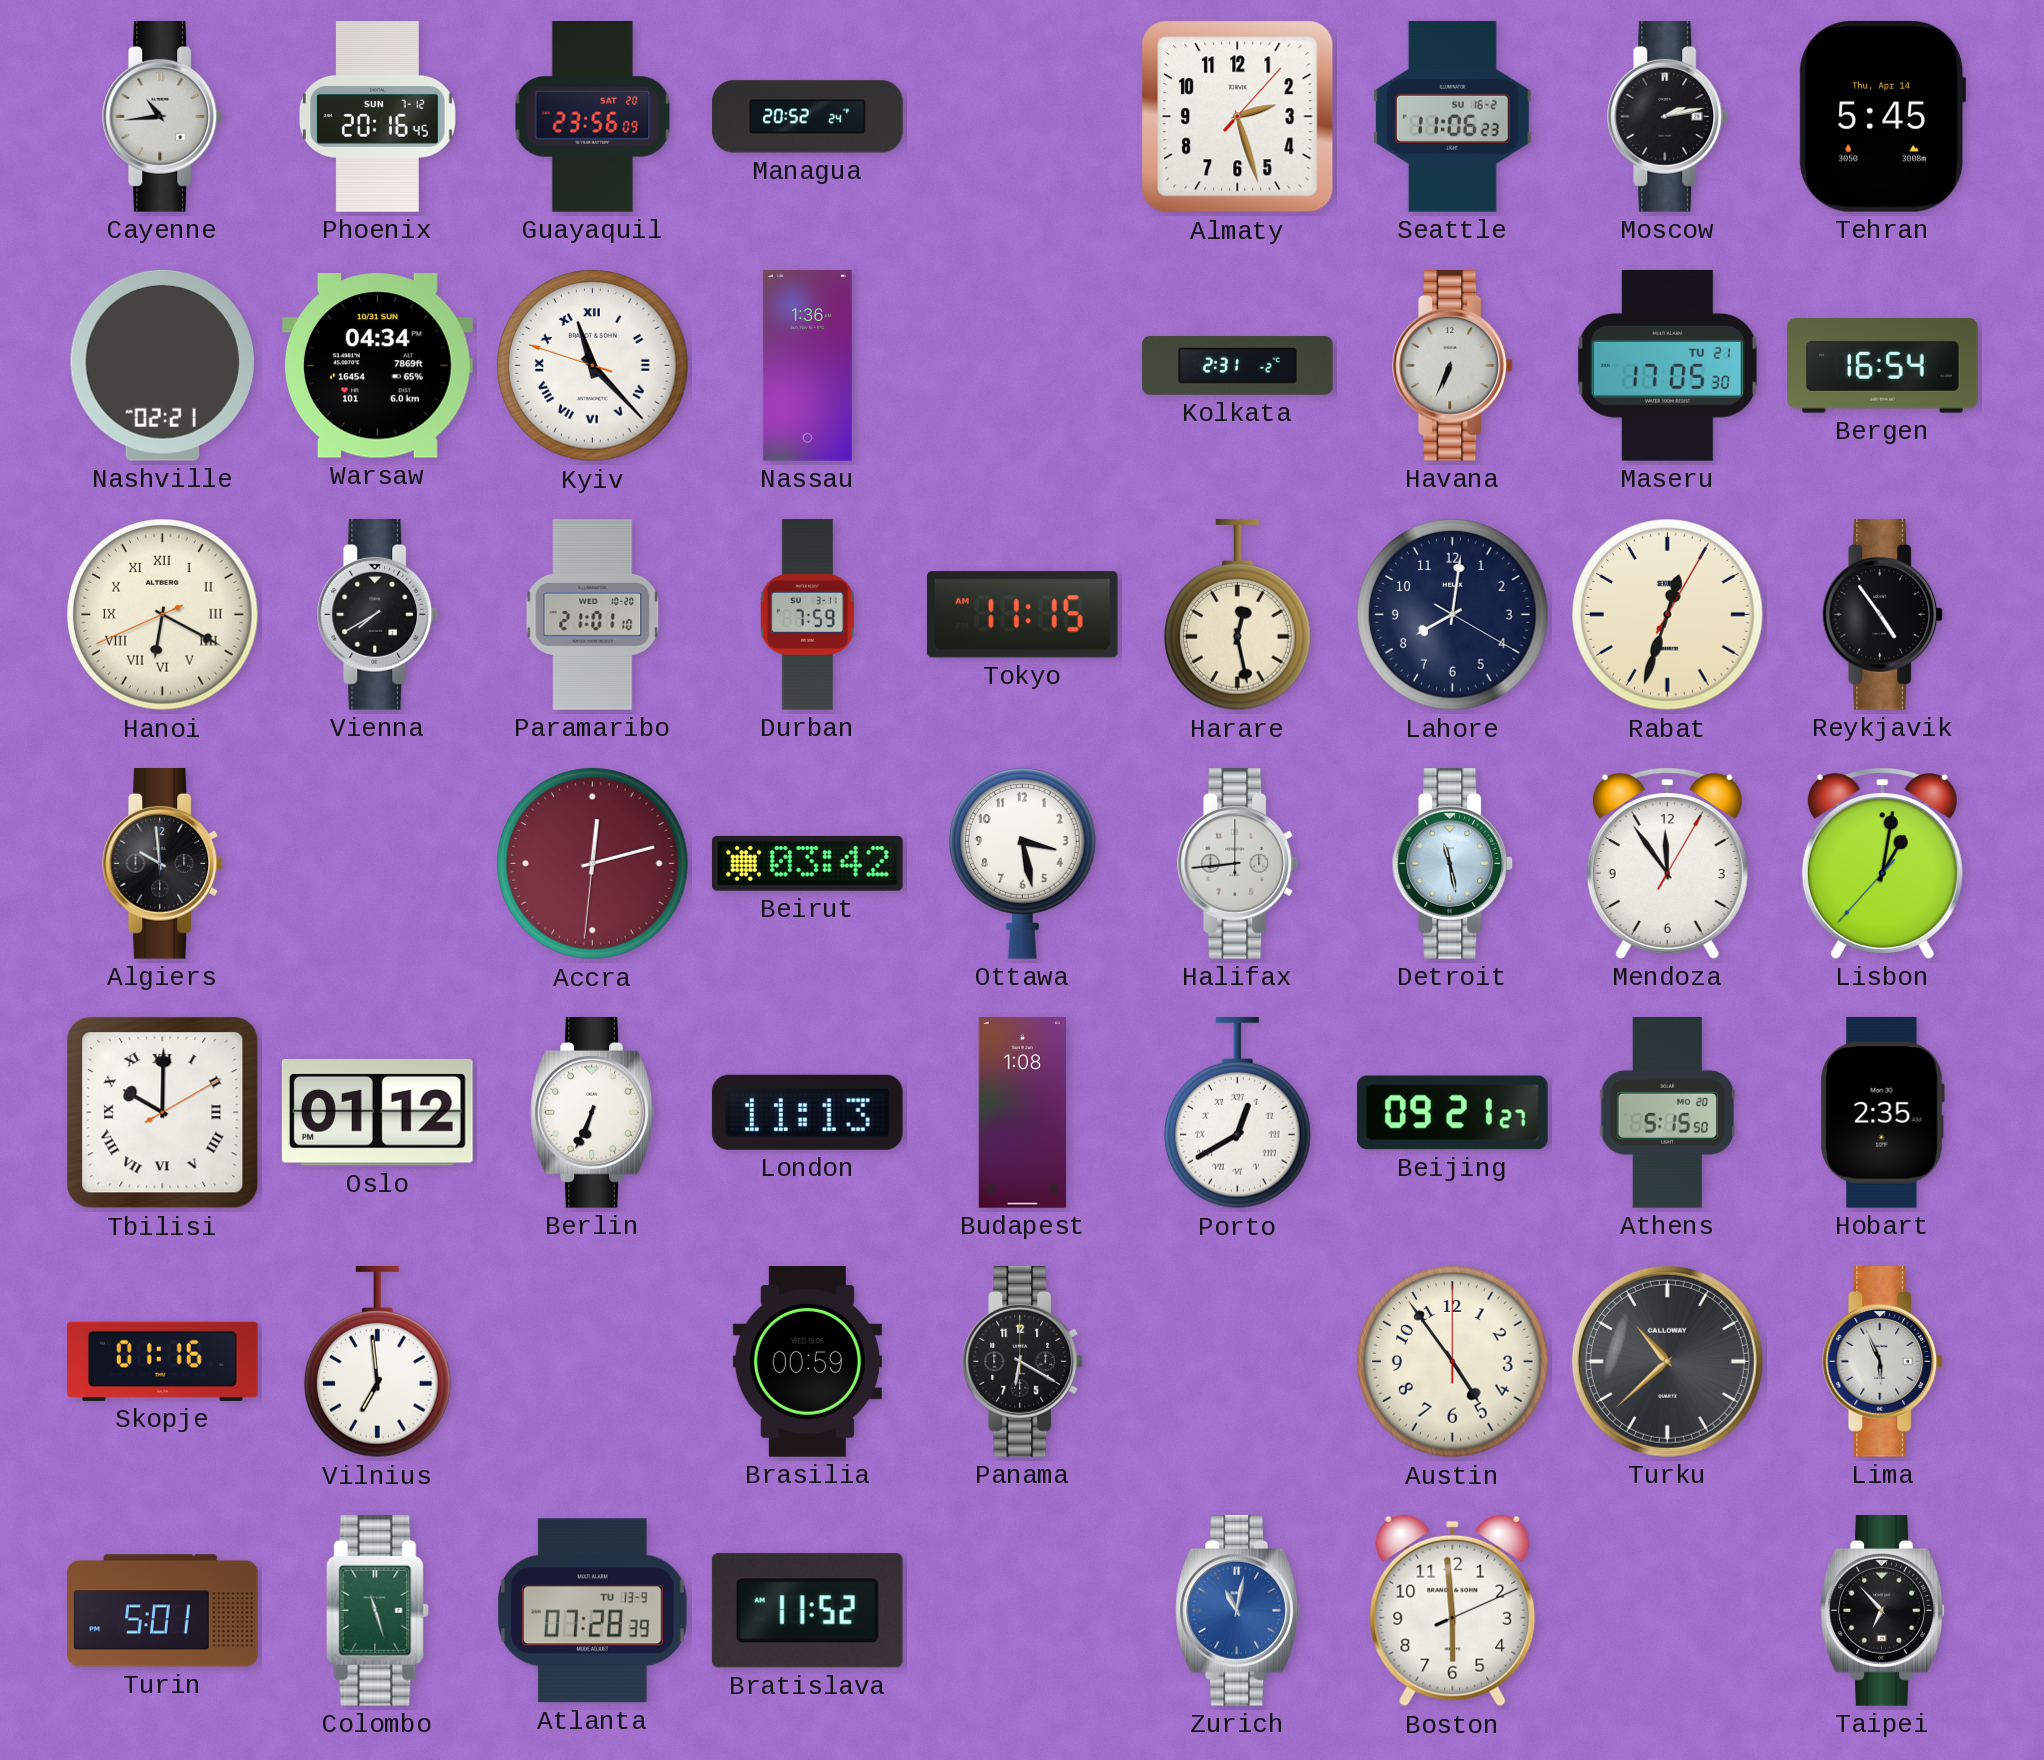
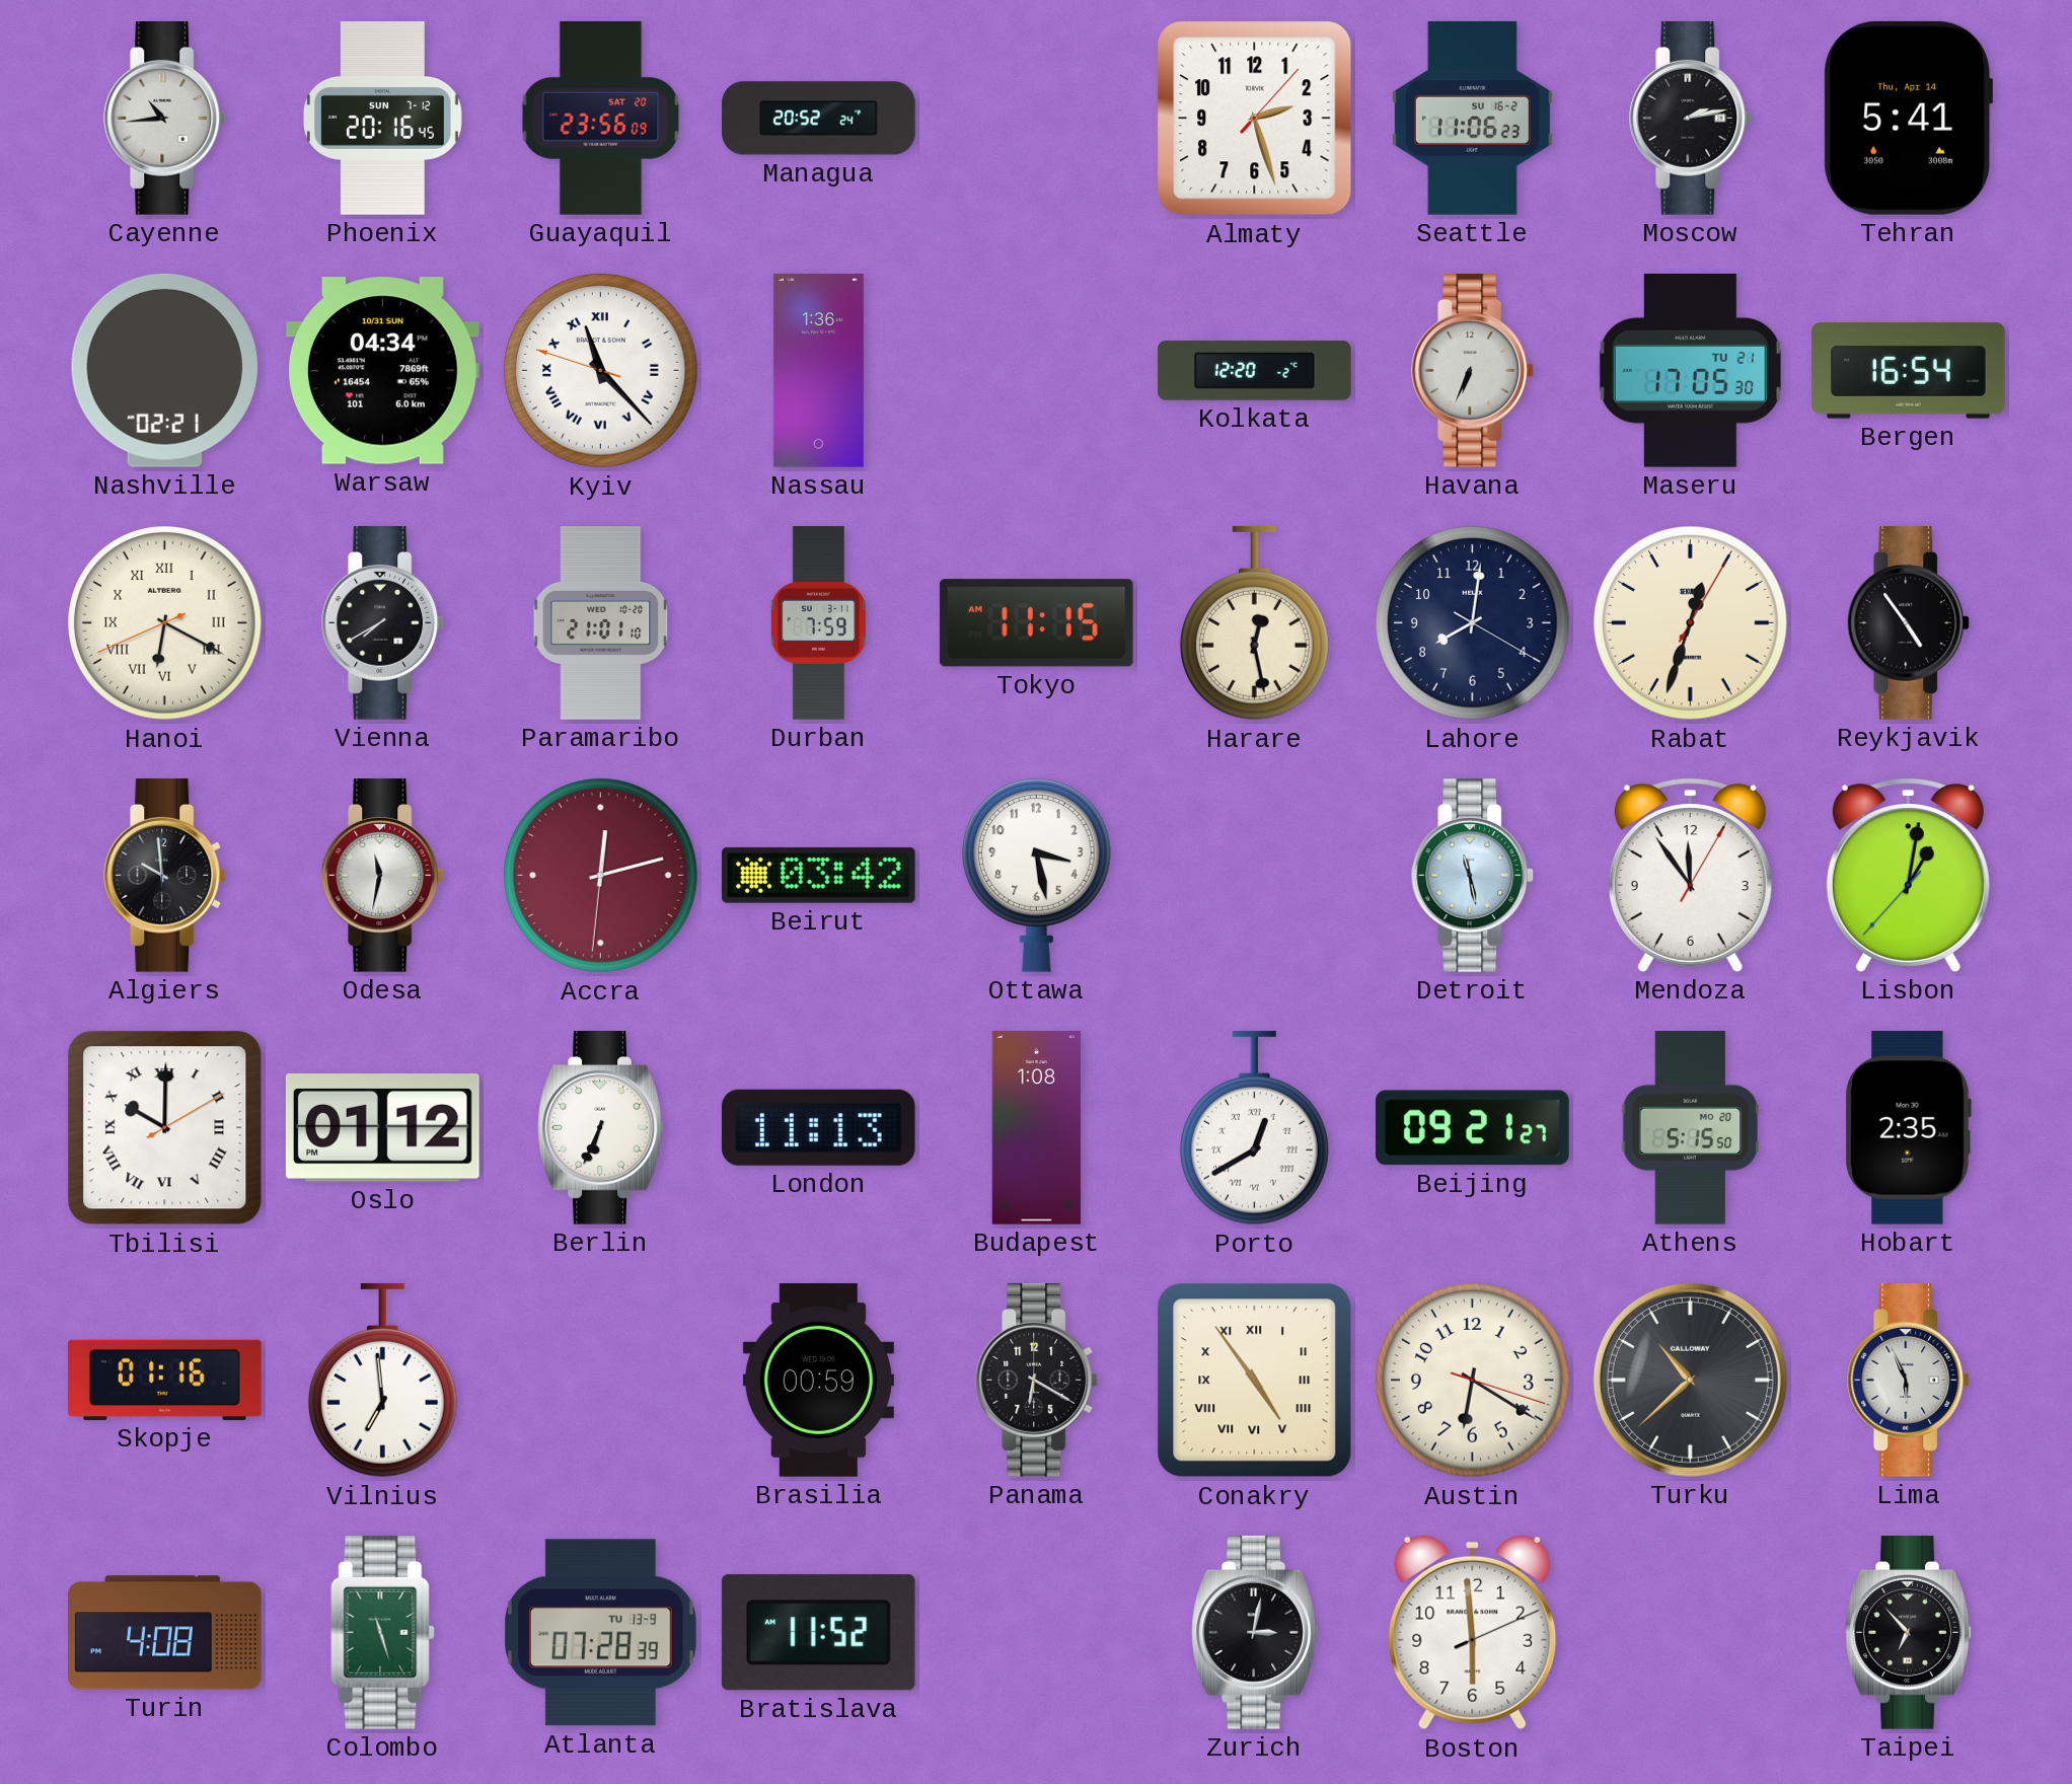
Tehran: 5:45 -> 5:41
Kolkata: 2:31 -> 12:20
Odesa: none -> 11:32
Halifax: 8:44 -> none
Conakry: none -> 4:54
Austin: 4:54 -> 6:20
Turin: 5:01 -> 4:08
Zurich: 11:02 -> 3:02
Zurich dial: blue -> black
